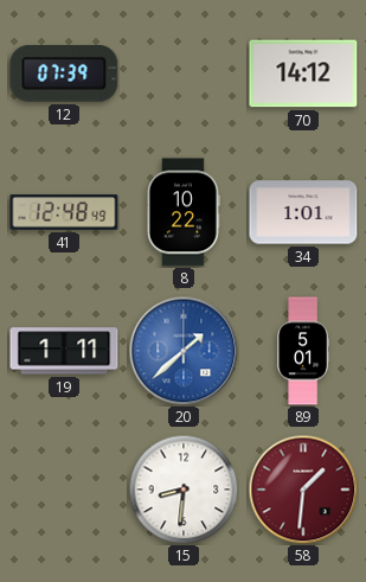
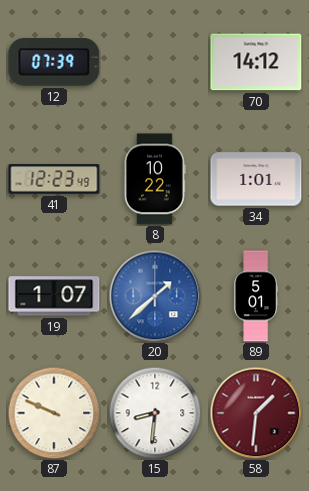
41: 12:48 -> 12:23
19: 1:11 -> 1:07
87: none -> 9:49
